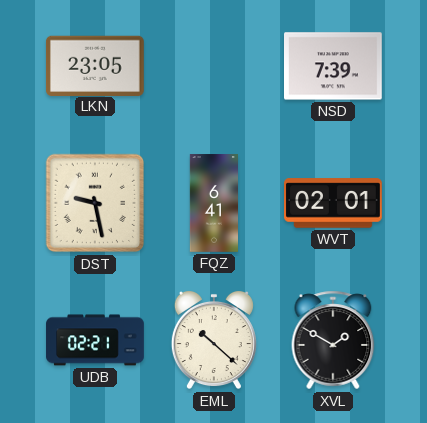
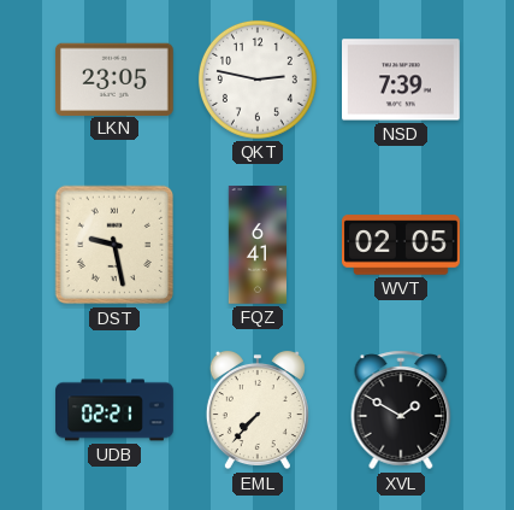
QKT: none -> 2:47
WVT: 02:01 -> 02:05
EML: 10:22 -> 7:37
